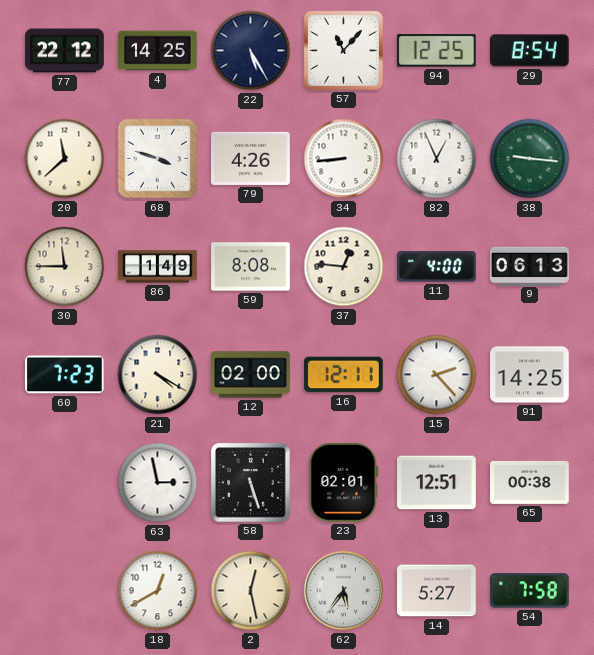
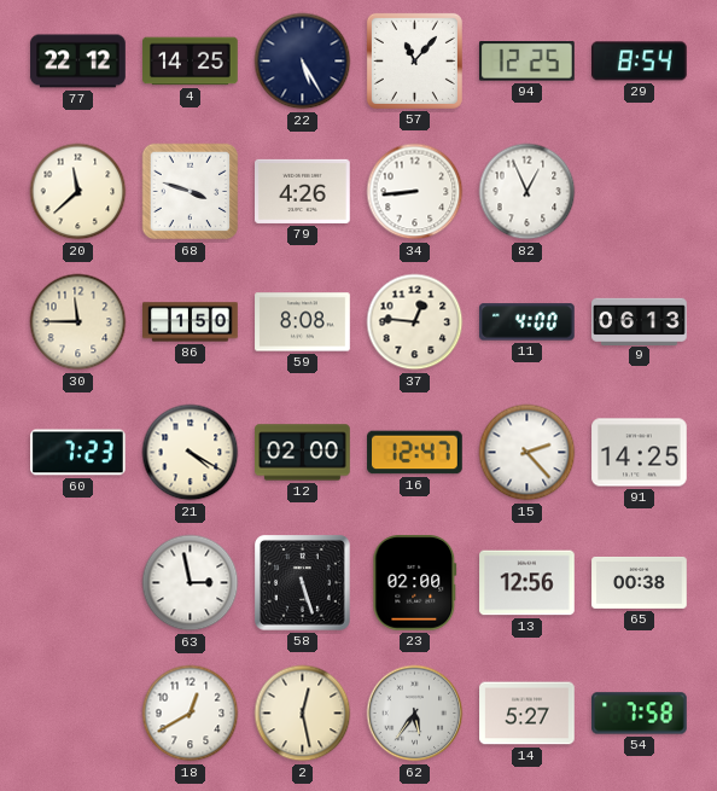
38: 9:16 -> none
86: 1:49 -> 1:50
16: 12:11 -> 12:47
23: 02:01 -> 02:00
13: 12:51 -> 12:56
